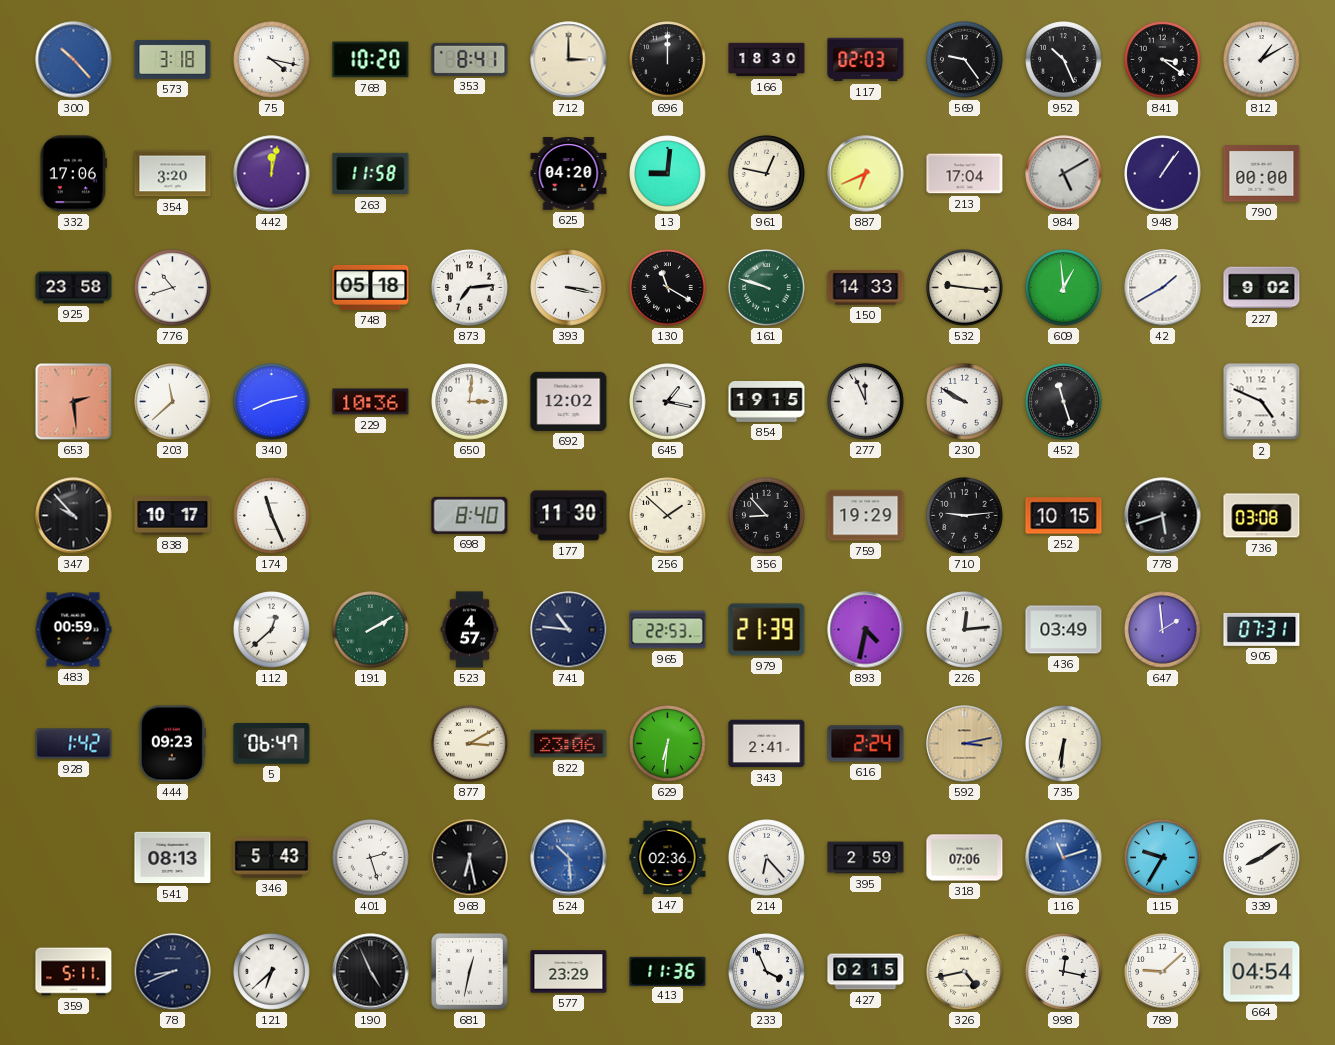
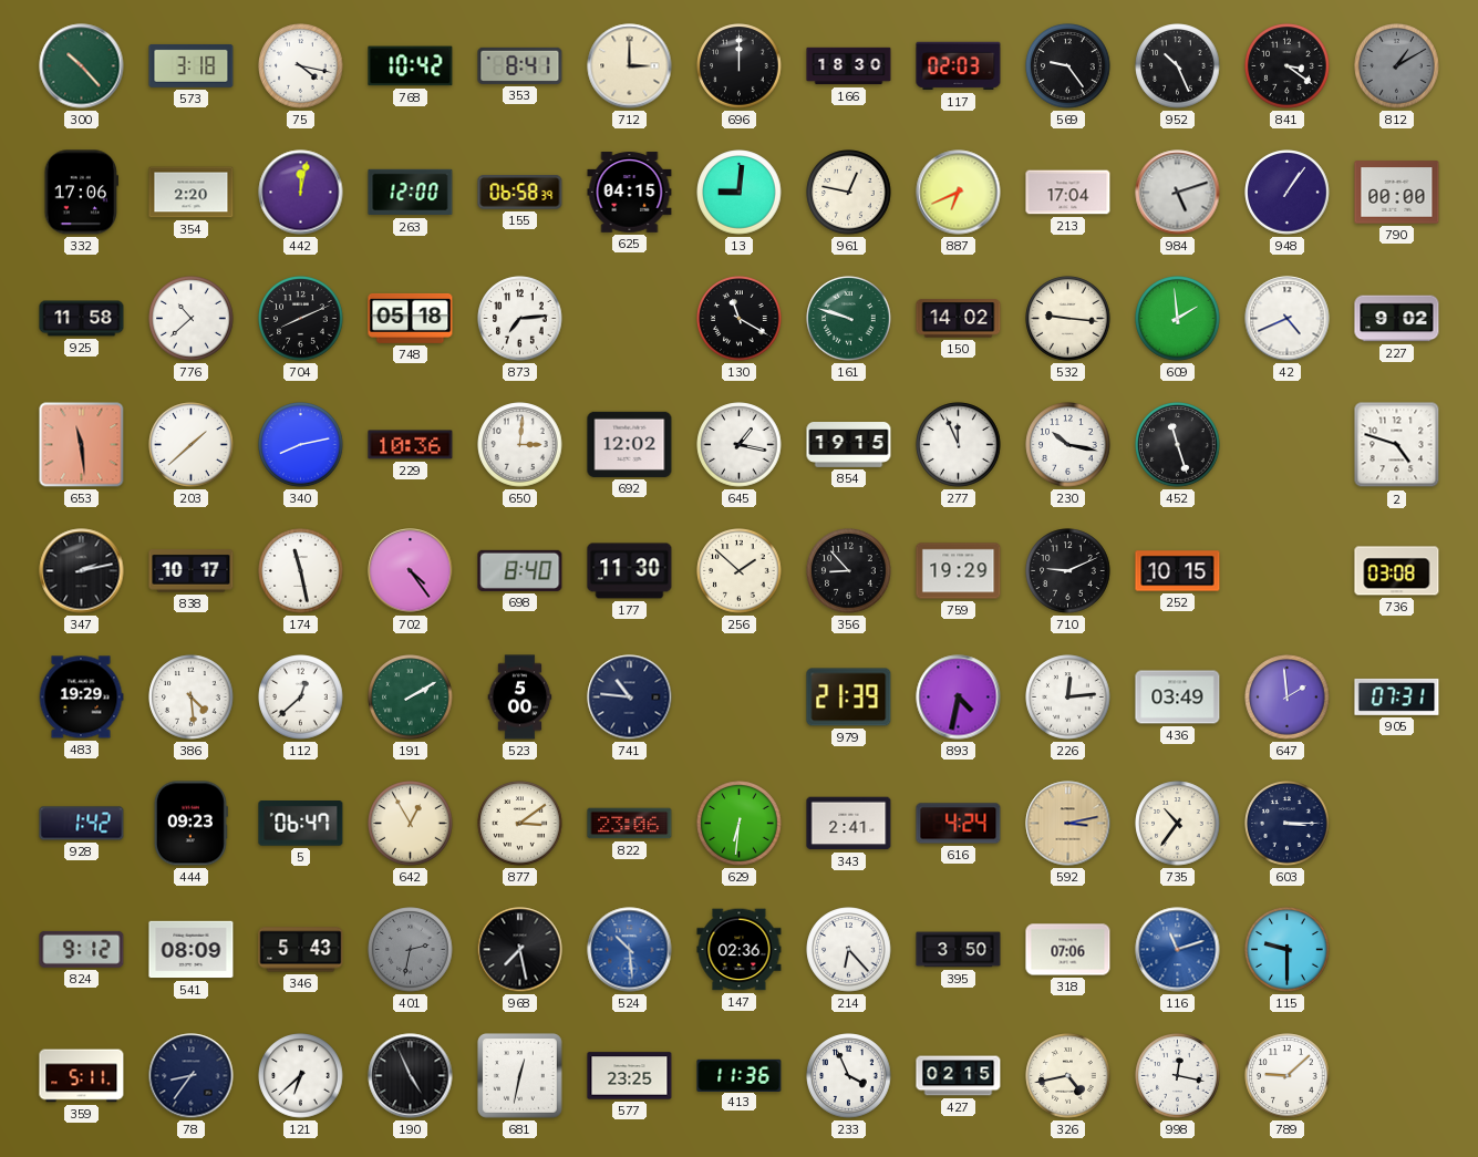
300 dial: blue -> green
768: 10:20 -> 10:42
812 dial: white -> grey
354: 3:20 -> 2:20
263: 11:58 -> 12:00
155: none -> 06:58
625: 04:20 -> 04:15
984: 5:10 -> 5:12
925: 23:58 -> 11:58
776: 10:42 -> 10:38
704: none -> 8:11
393: 3:17 -> none
150: 14:33 -> 14:02
609: 12:59 -> 1:59
42: 1:40 -> 4:41
653: 2:29 -> 11:29
203: 11:38 -> 1:38
230: 9:50 -> 10:17
2: 4:49 -> 4:48
347: 9:53 -> 2:13
174: 11:26 -> 11:28
702: none -> 4:24
710: 9:14 -> 9:11
778: 5:42 -> none
483: 00:59 -> 19:29
386: none -> 4:29
523: 4:57 -> 5:00
965: 22:53 -> none
642: none -> 12:55
877: 3:10 -> 3:09
616: 2:24 -> 4:24
735: 6:31 -> 10:36
603: none -> 3:15
824: none -> 9:12
541: 08:13 -> 08:09
401: 2:27 -> 2:32
401 dial: white -> grey
968: 6:28 -> 7:28
395: 2:59 -> 3:50
115: 9:35 -> 9:30
339: 8:09 -> none
78: 8:41 -> 8:36
577: 23:29 -> 23:25
664: 04:54 -> none
